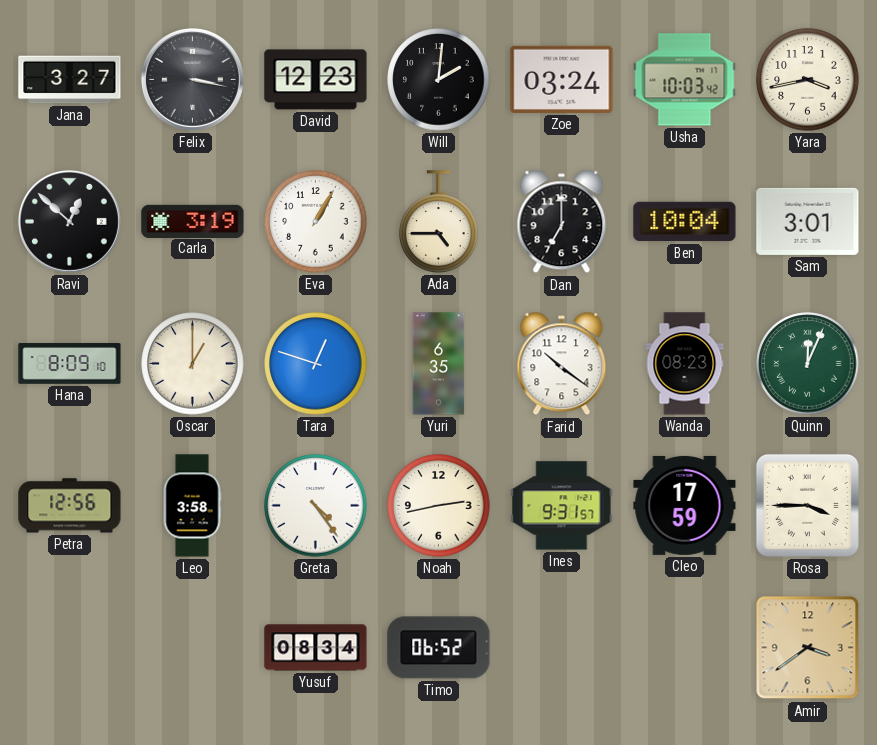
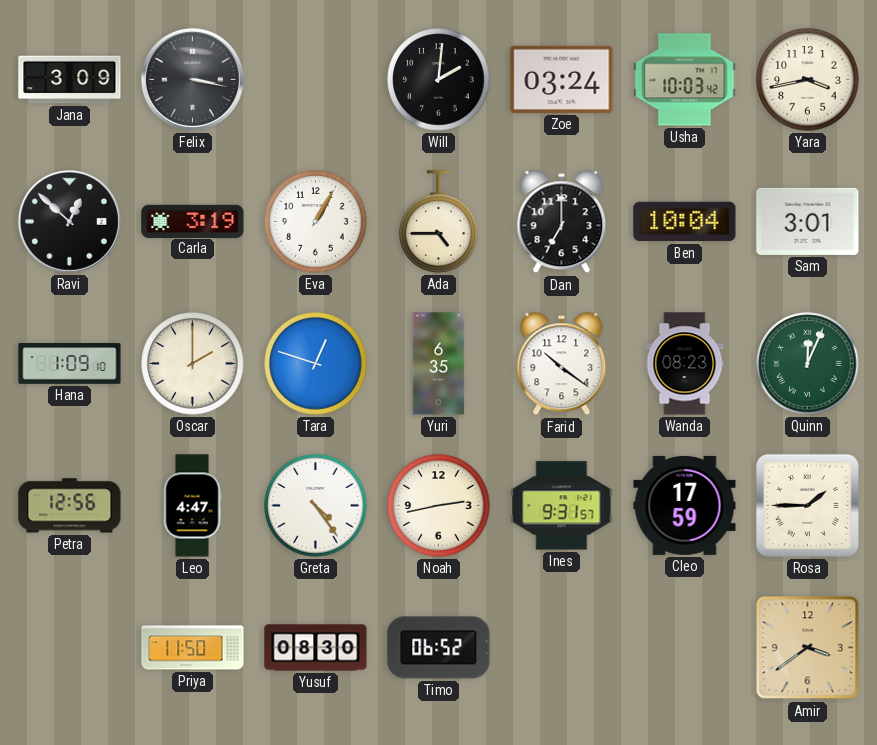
Jana: 3:27 -> 3:09
David: 12:23 -> none
Hana: 8:09 -> 1:09
Oscar: 1:00 -> 2:00
Leo: 3:58 -> 4:47
Rosa: 3:45 -> 1:45
Priya: none -> 11:50
Yusuf: 08:34 -> 08:30
